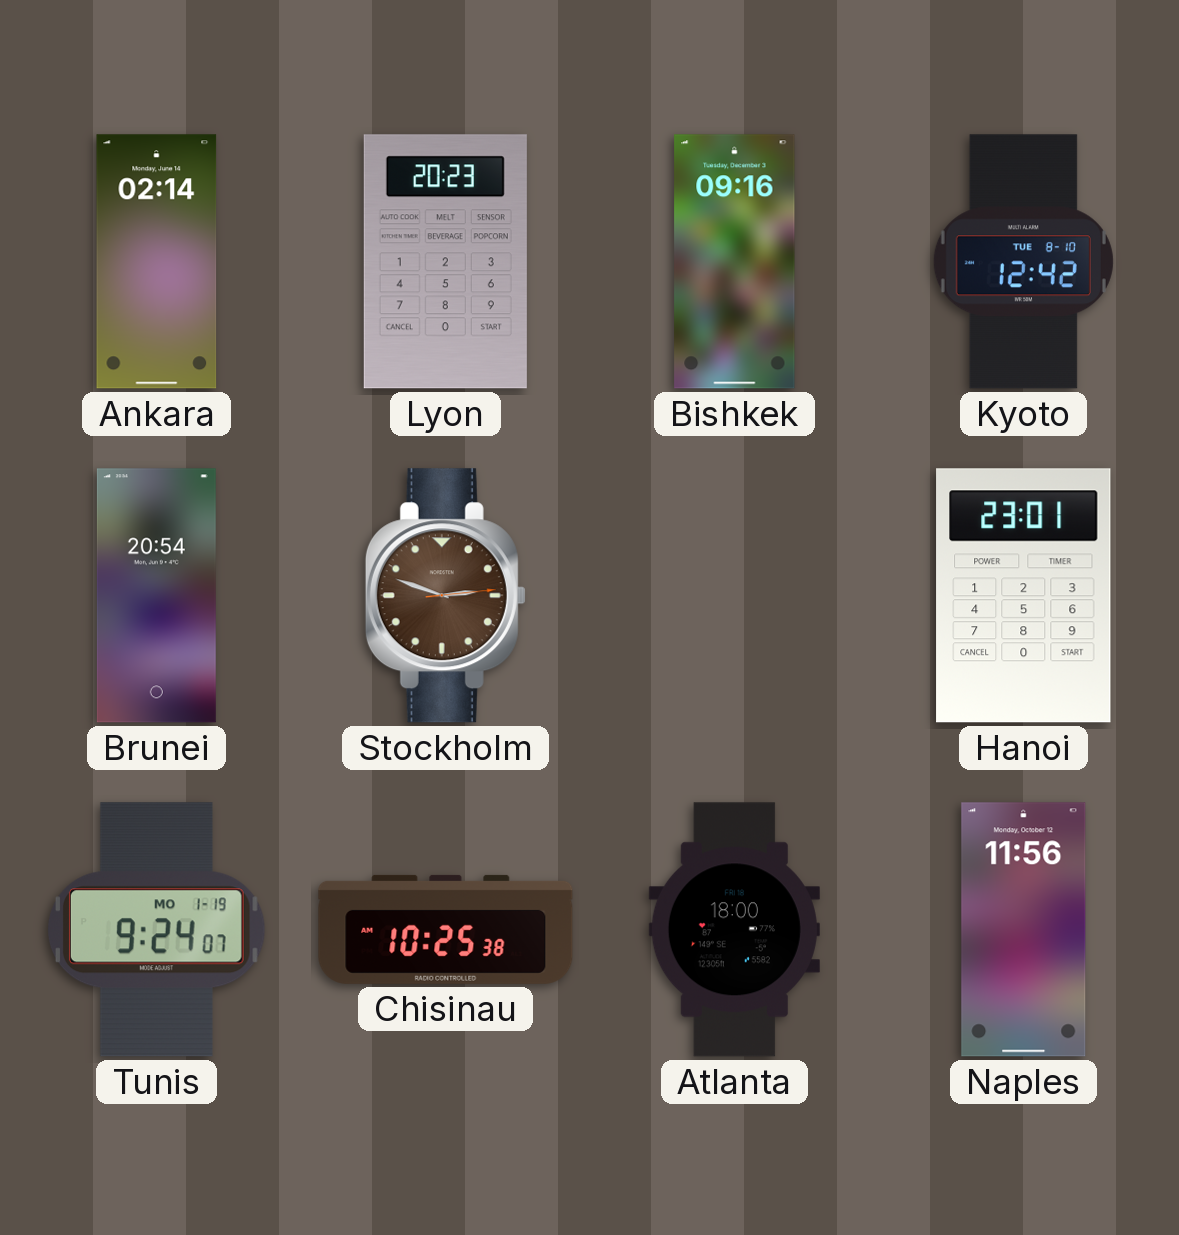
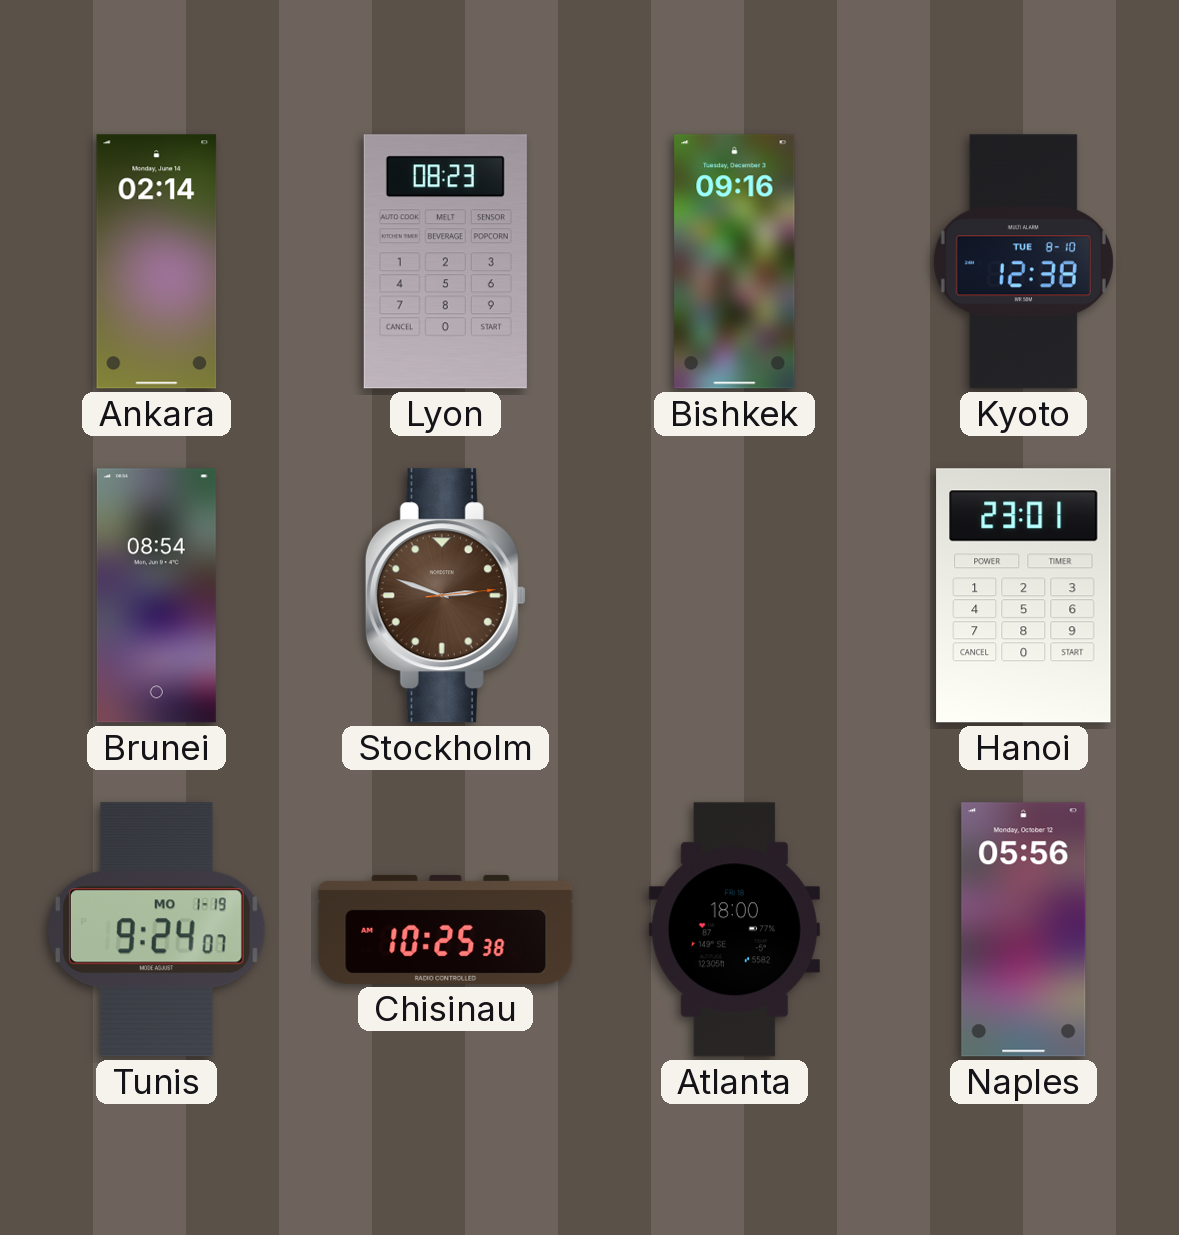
Lyon: 20:23 -> 08:23
Kyoto: 12:42 -> 12:38
Brunei: 20:54 -> 08:54
Naples: 11:56 -> 05:56
